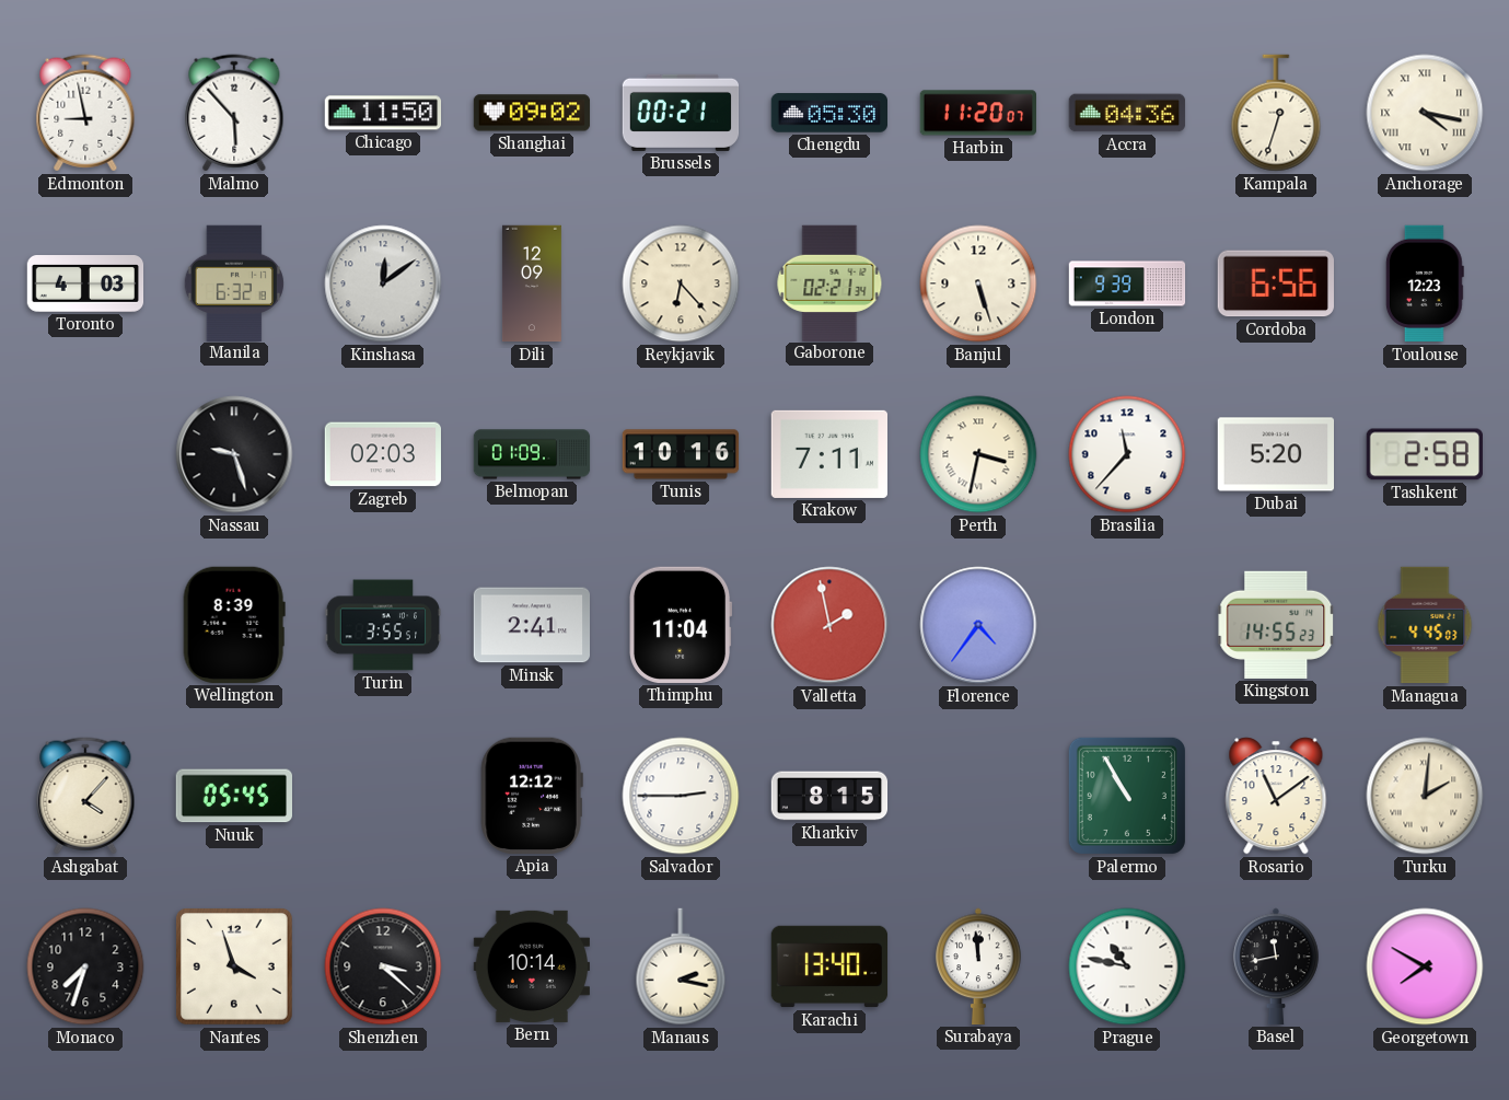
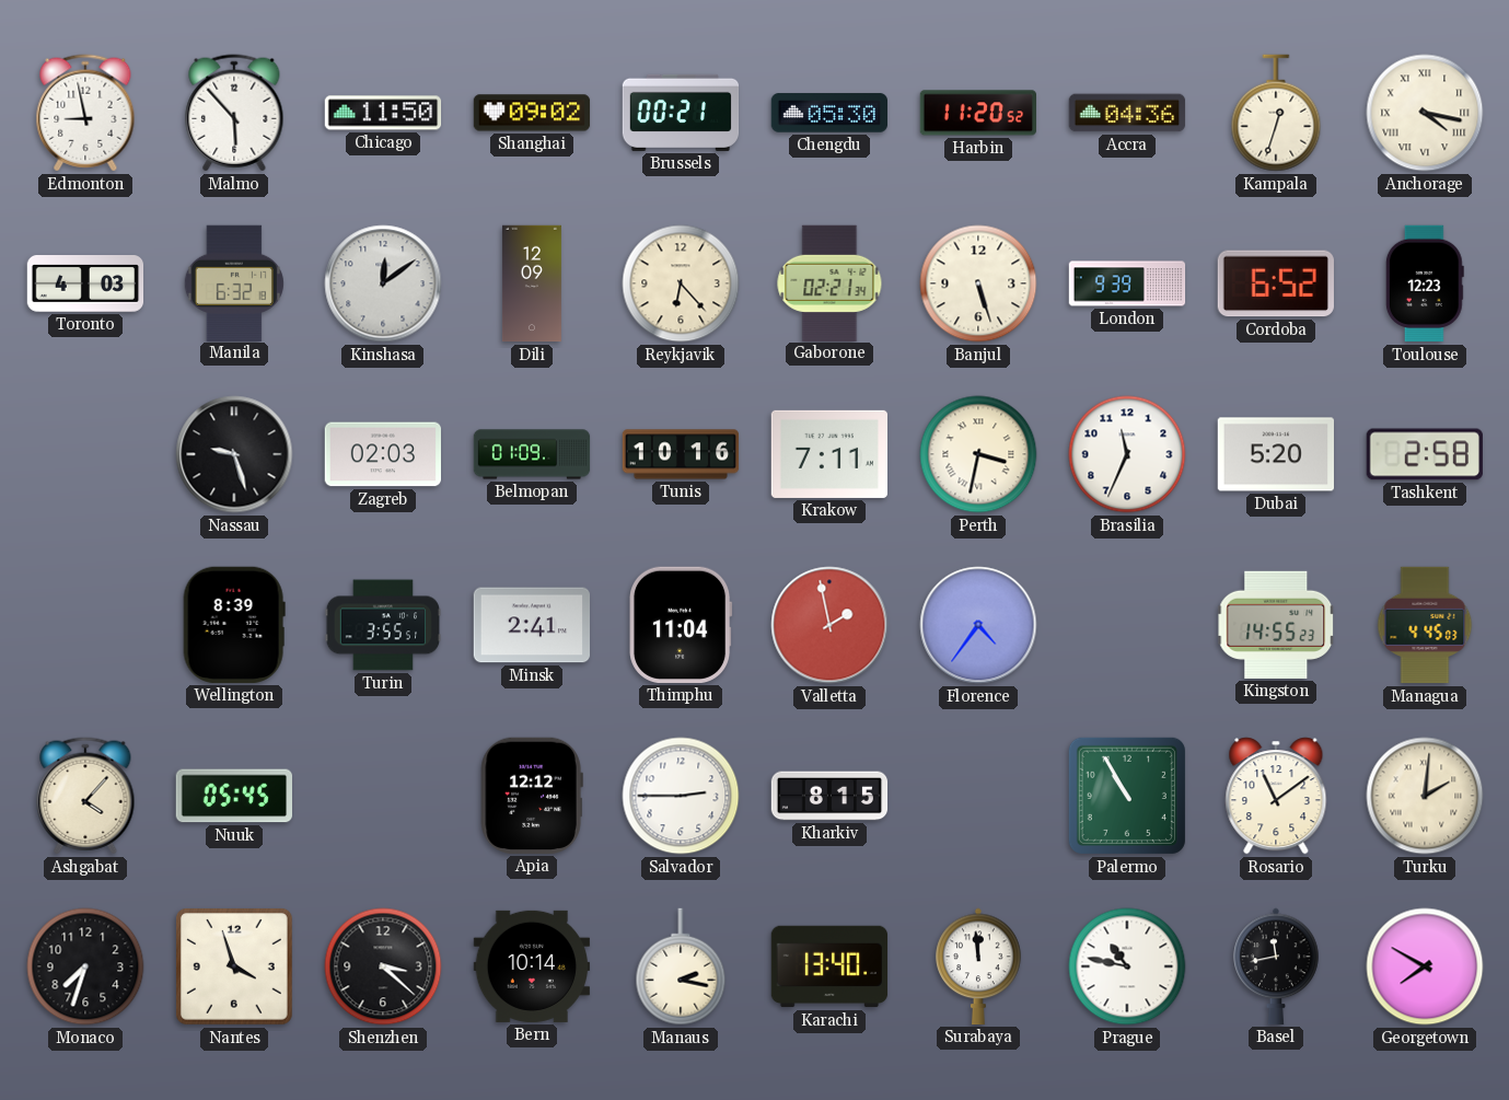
Harbin: 11:20:07 -> 11:20:52
Cordoba: 6:56 -> 6:52
Brasilia: 11:37 -> 11:34
